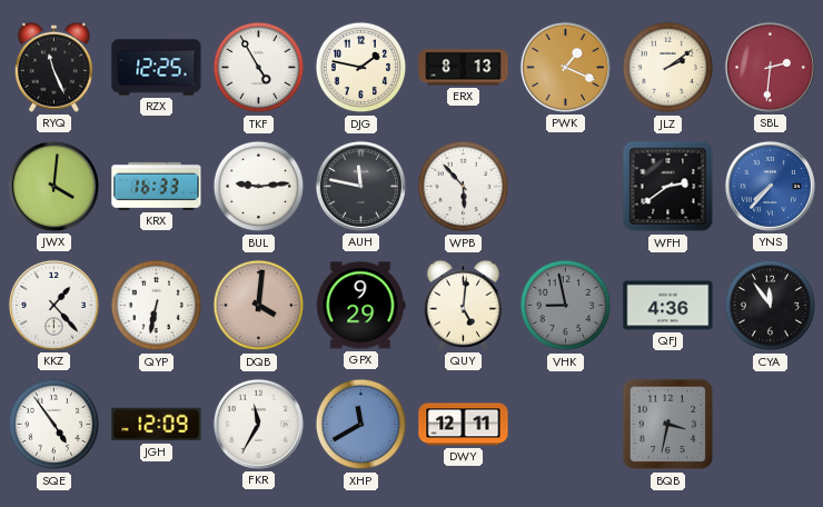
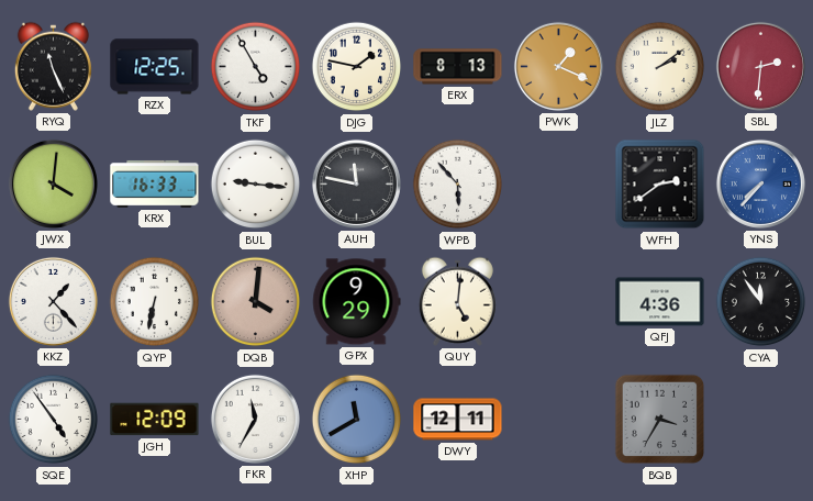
BUL: 9:14 -> 9:16
VHK: 8:58 -> none
BQB: 3:32 -> 3:35
